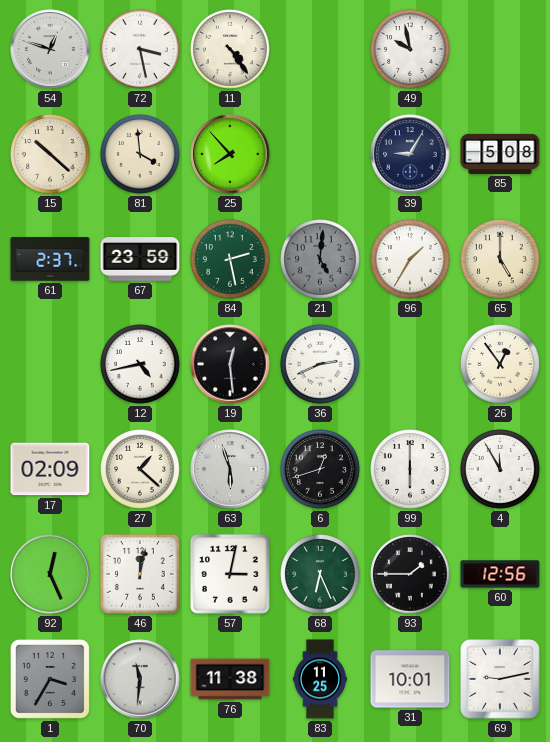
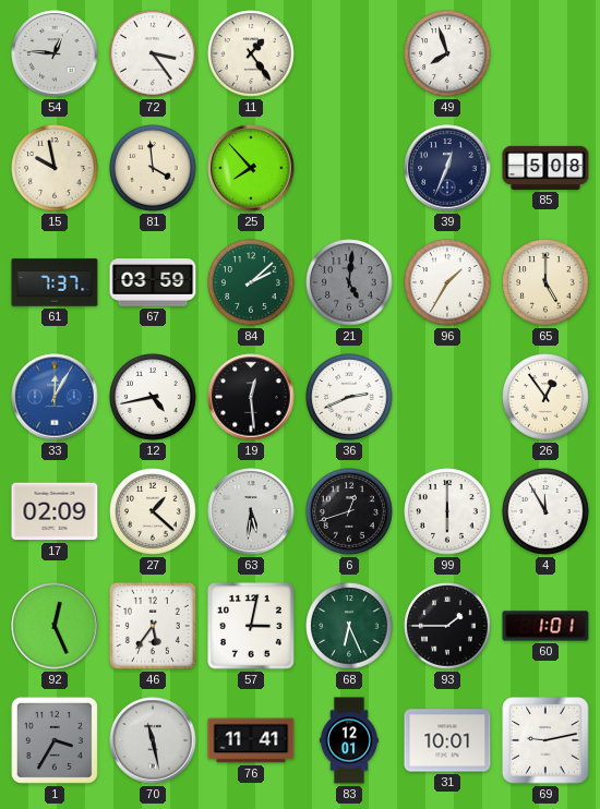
54: 12:48 -> 12:46
72: 3:28 -> 3:24
11: 4:24 -> 1:24
49: 9:58 -> 7:57
15: 10:22 -> 9:58
39: 9:05 -> 12:34
61: 2:37 -> 7:37
67: 23:59 -> 03:59
84: 2:28 -> 2:08
33: none -> 12:05
63: 5:57 -> 5:31
46: 12:02 -> 5:36
60: 12:56 -> 1:01
70: 11:31 -> 11:28
76: 11:38 -> 11:41
83: 11:25 -> 12:01
